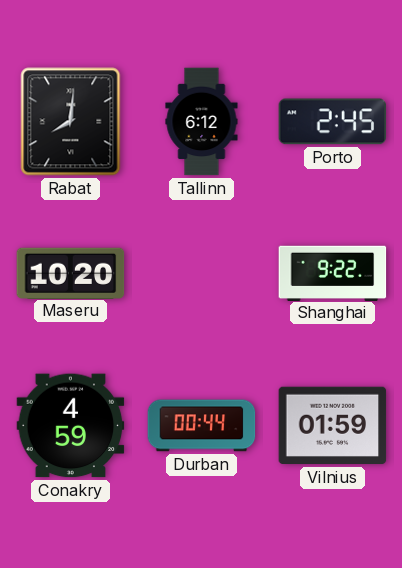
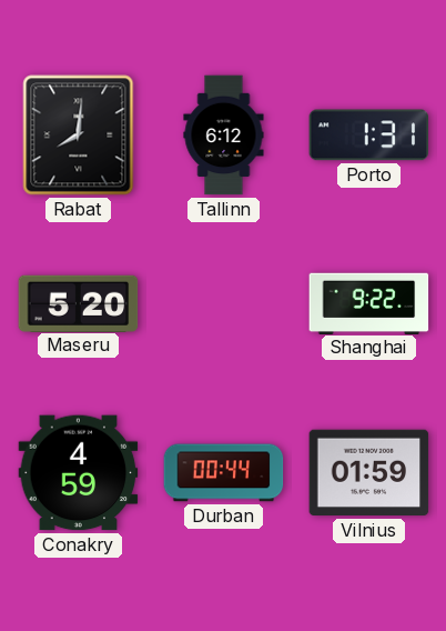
Porto: 2:45 -> 1:31
Maseru: 10:20 -> 5:20
